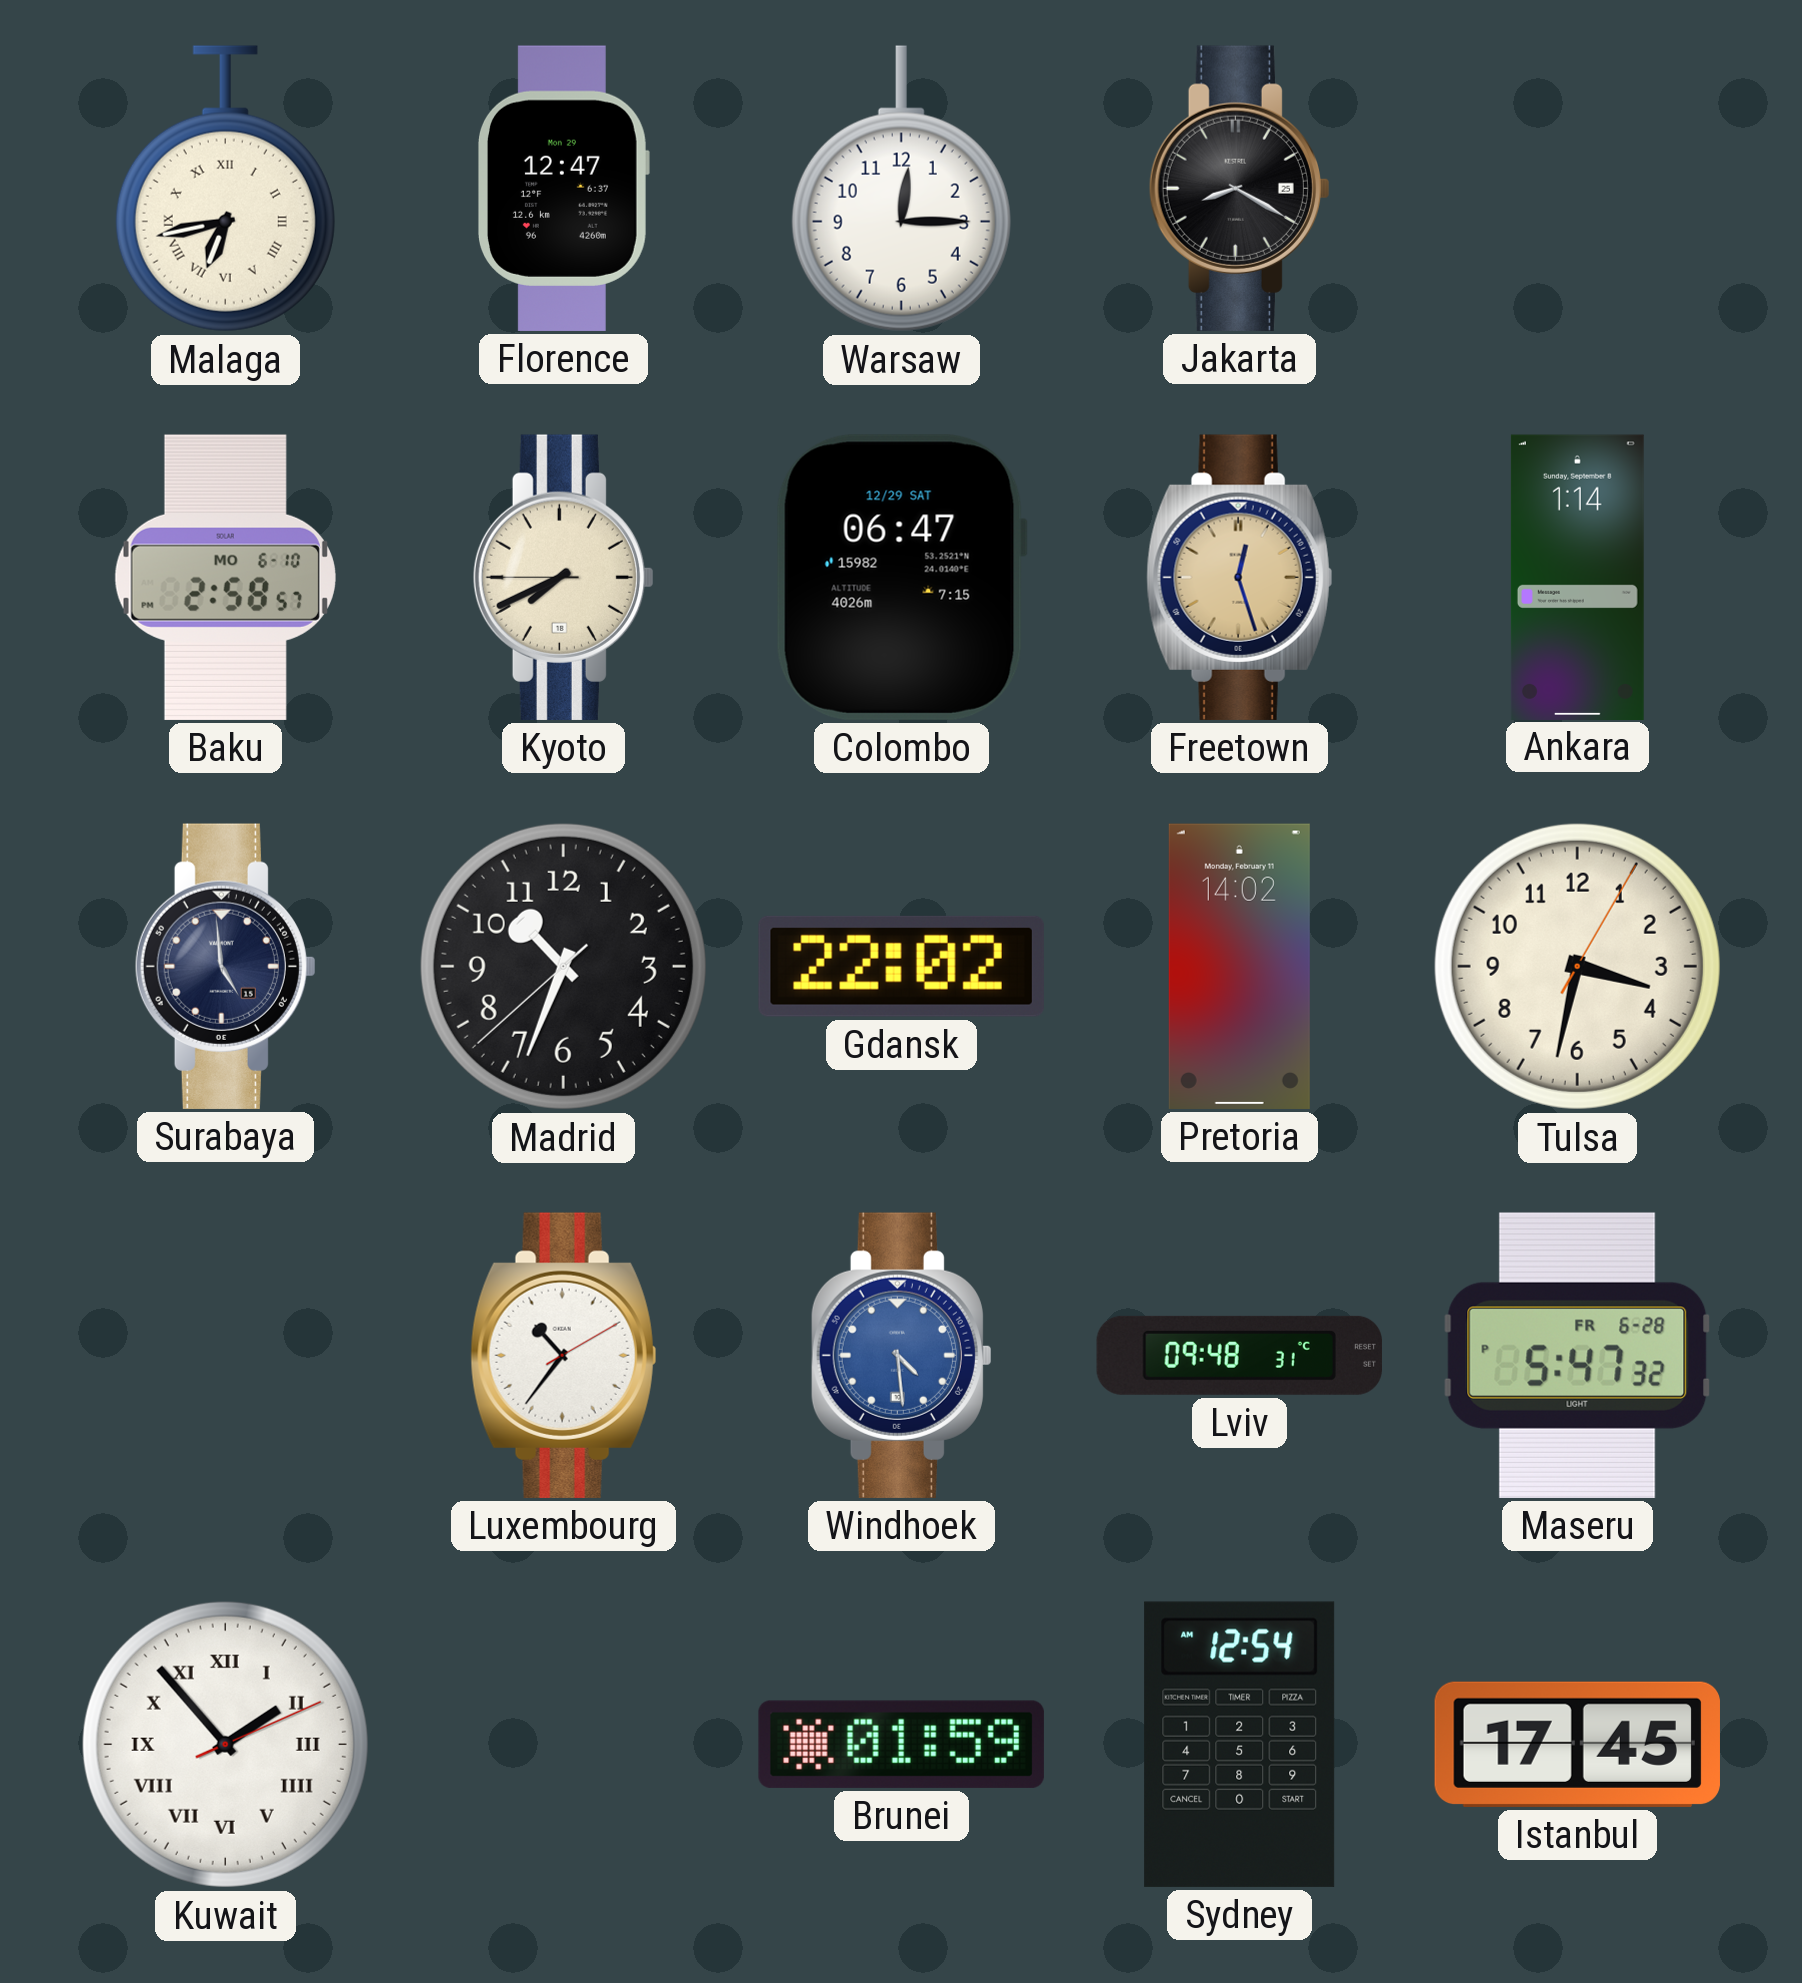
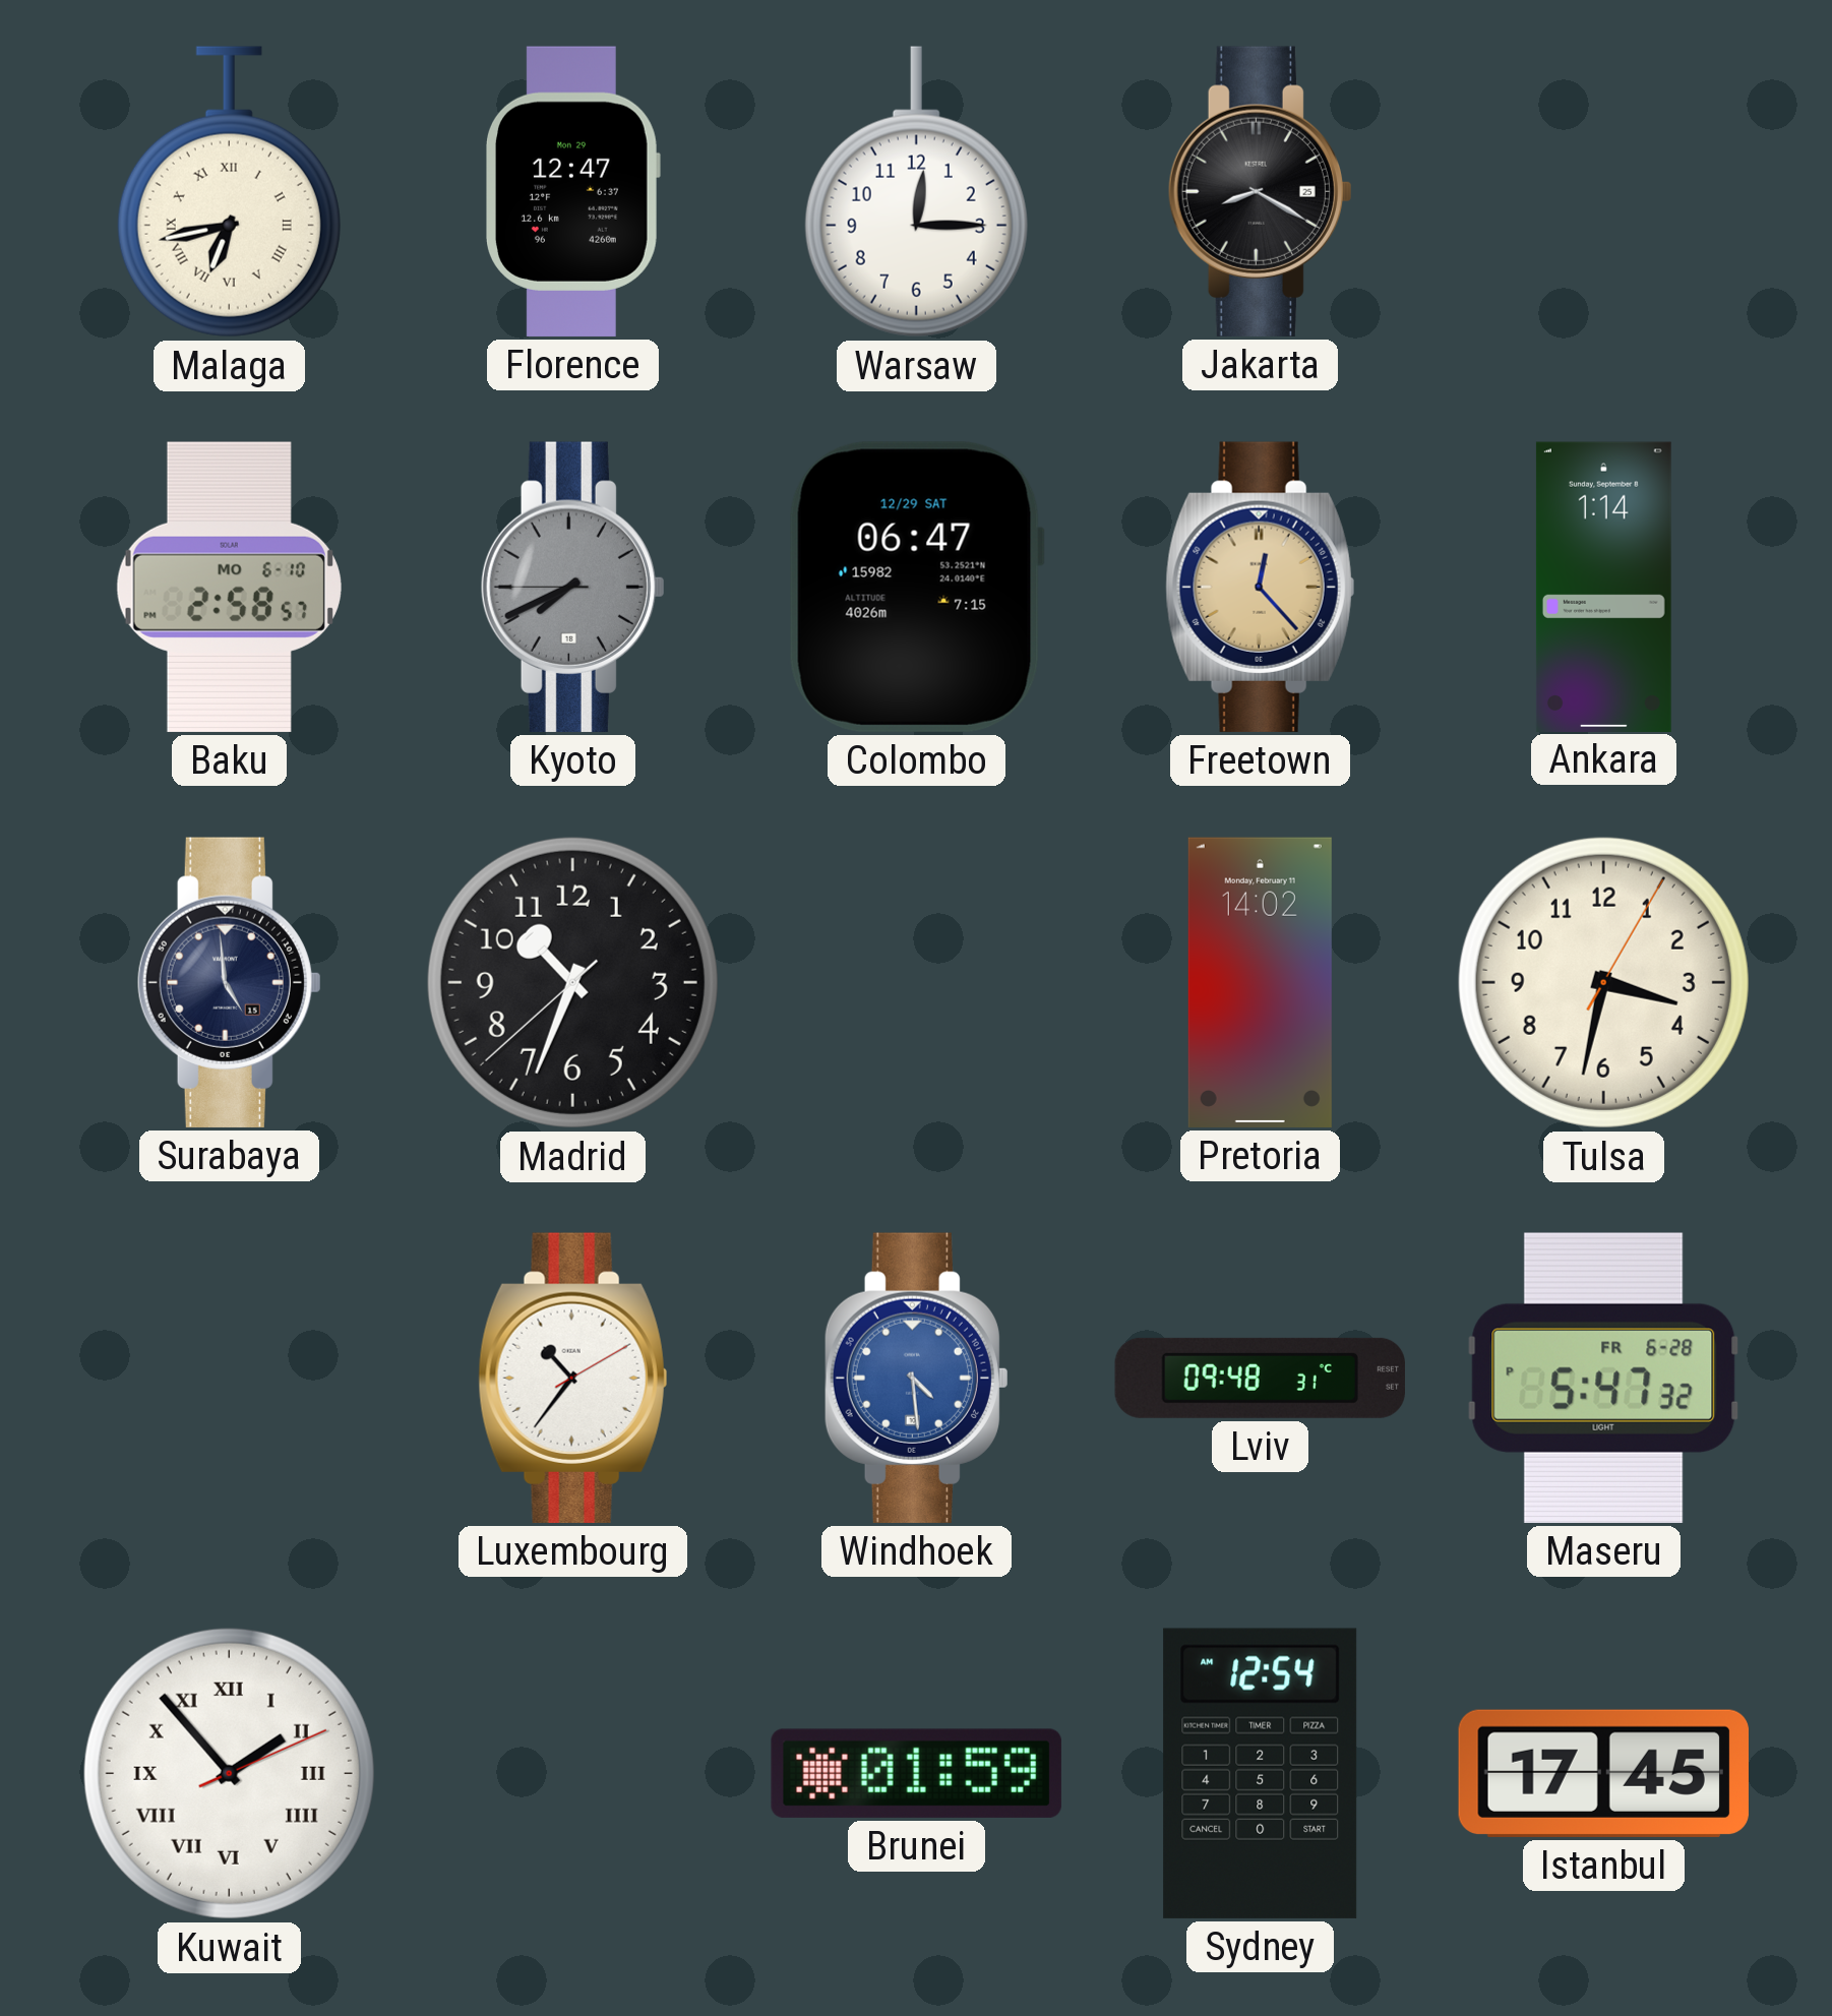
Kyoto dial: cream -> grey
Freetown: 12:27 -> 12:23
Gdansk: 22:02 -> none
